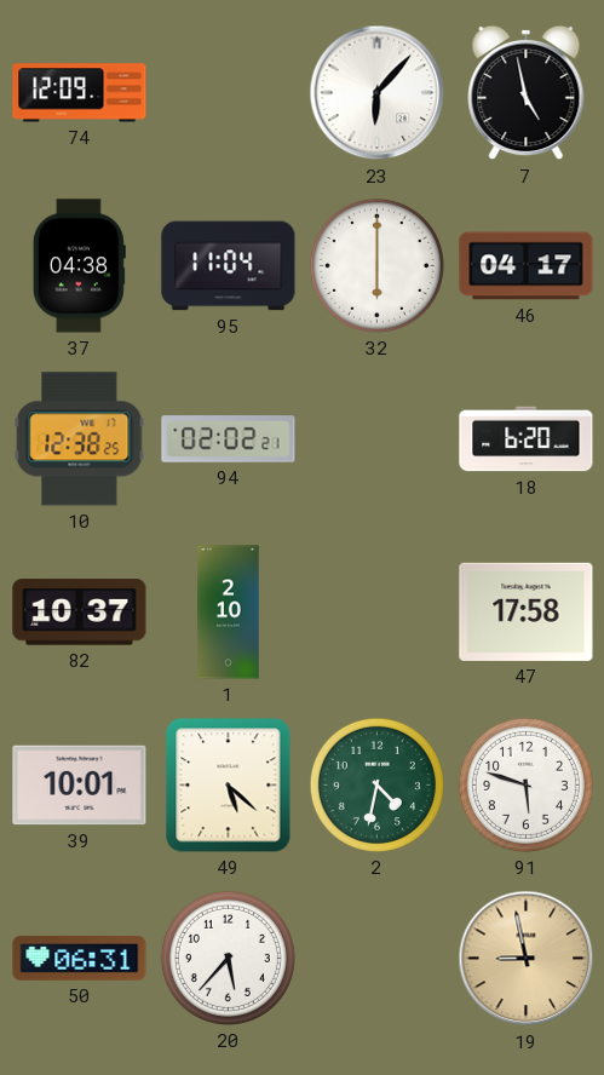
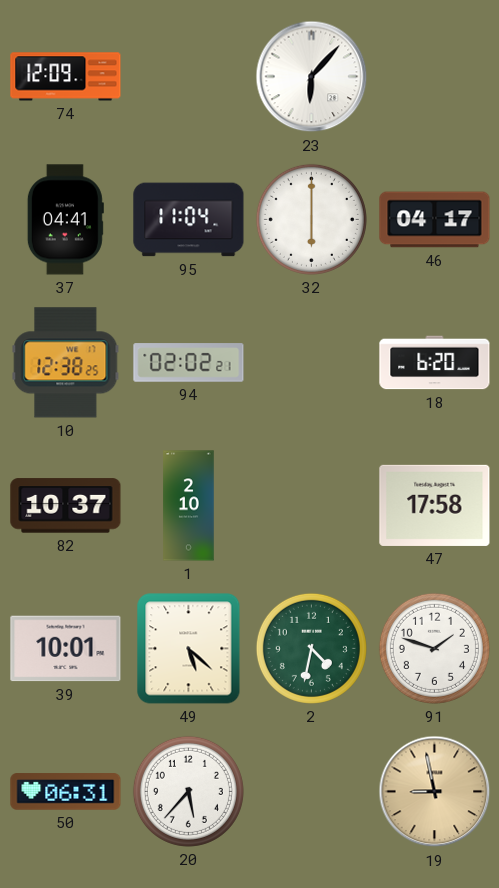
7: 4:58 -> none
37: 04:38 -> 04:41
91: 5:48 -> 1:48
